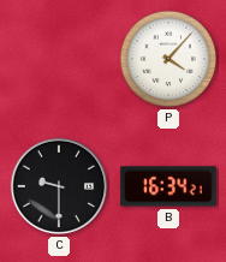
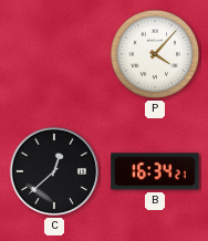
C: 9:30 -> 12:38
